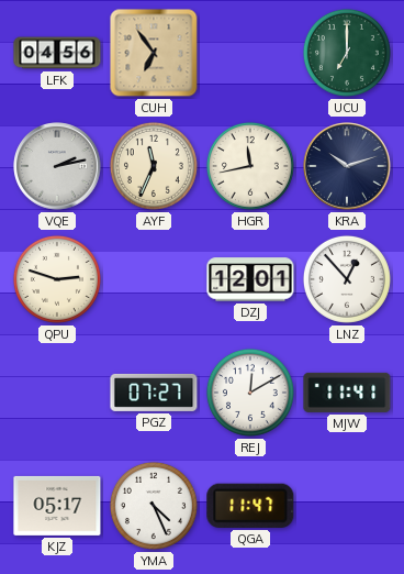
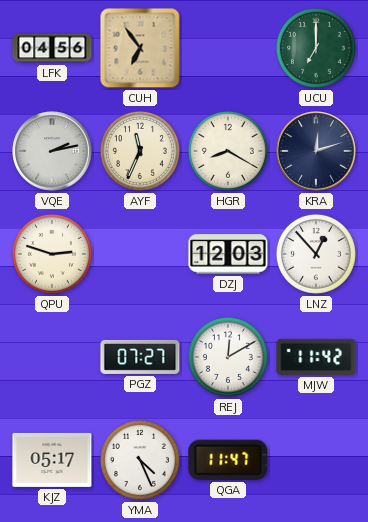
HGR: 11:43 -> 8:20
KRA: 10:12 -> 12:12
DZJ: 12:01 -> 12:03
MJW: 11:41 -> 11:42
